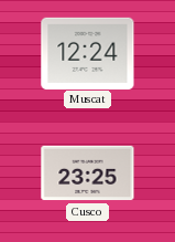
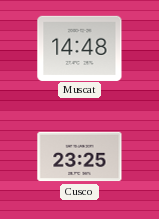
Muscat: 12:24 -> 14:48
